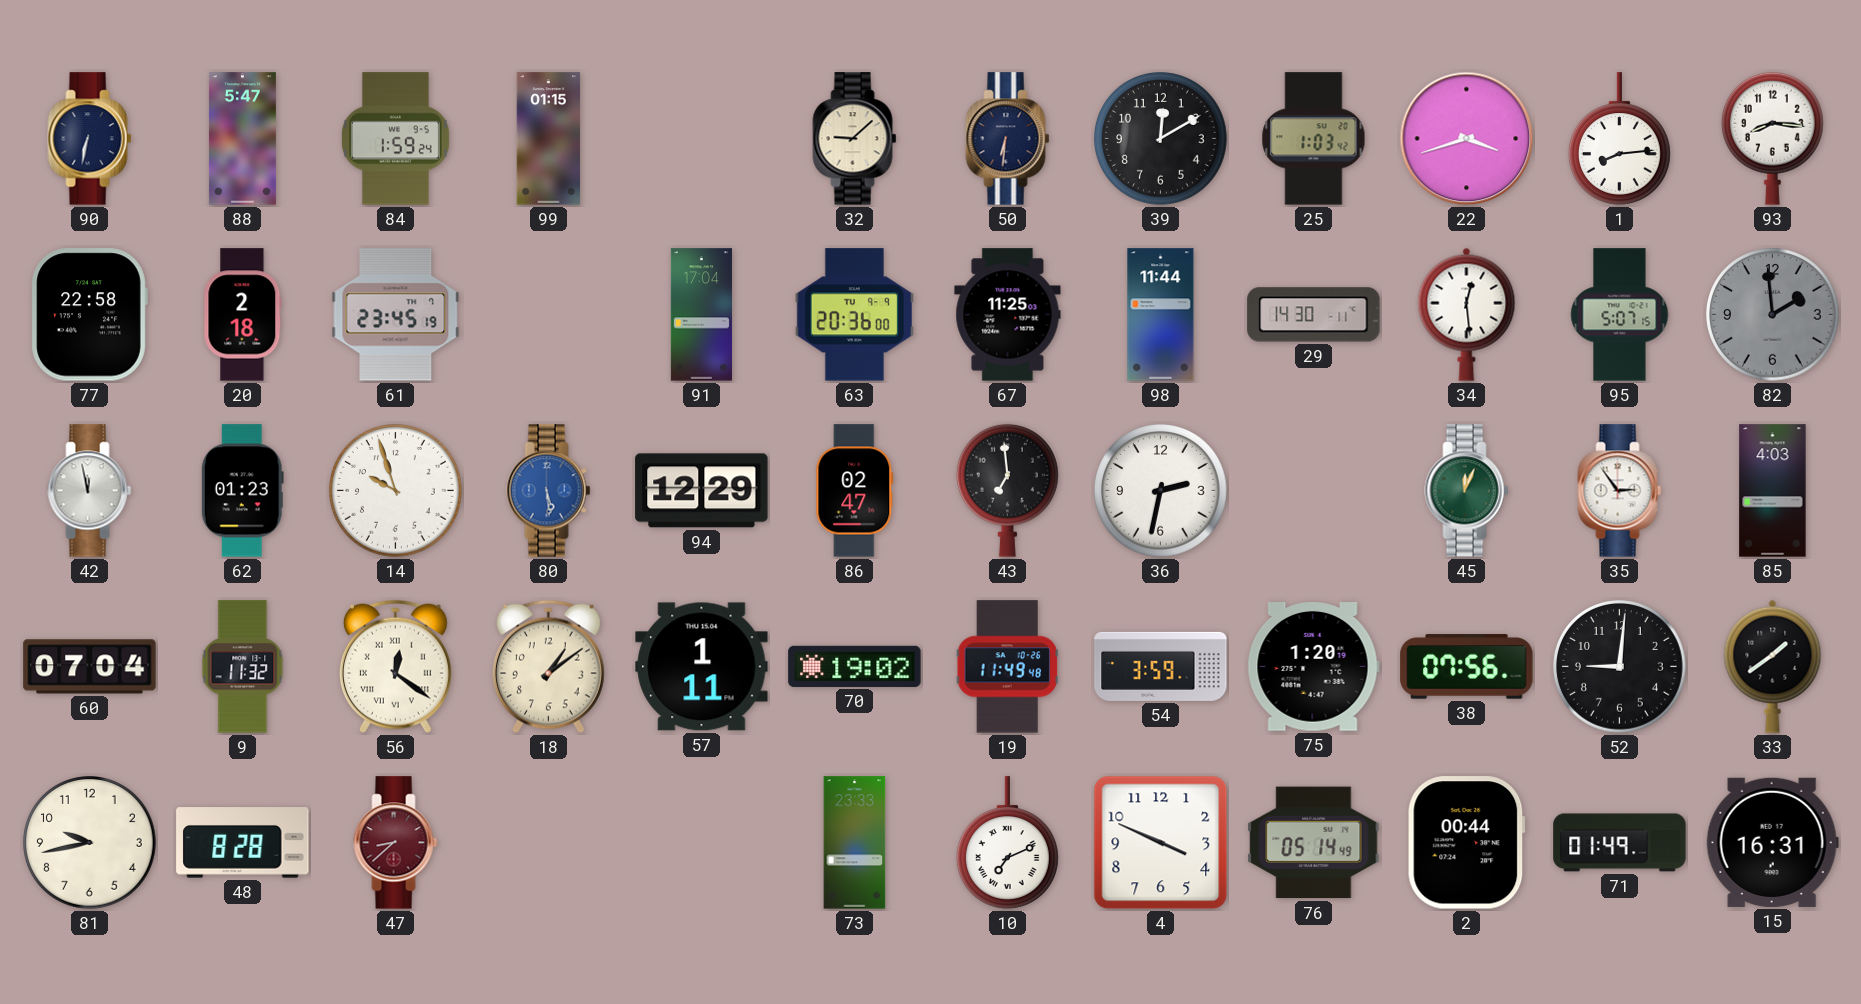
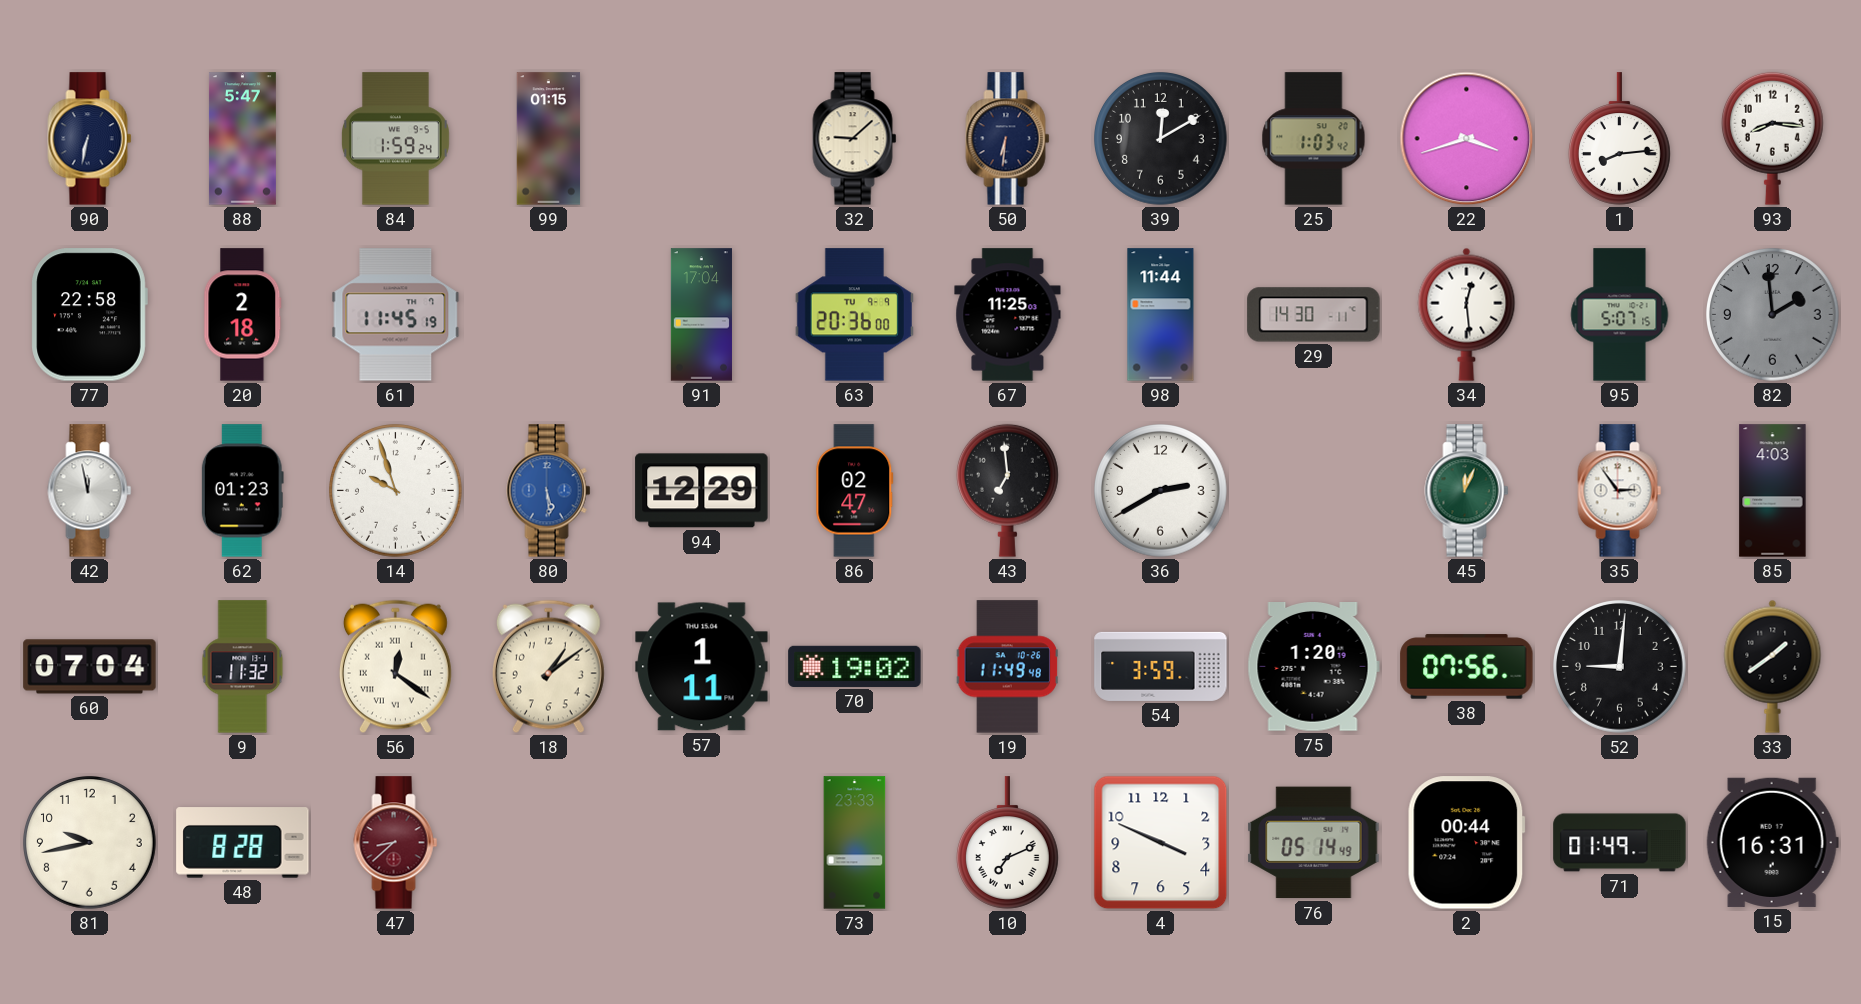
61: 23:45 -> 11:45
36: 2:32 -> 2:40
